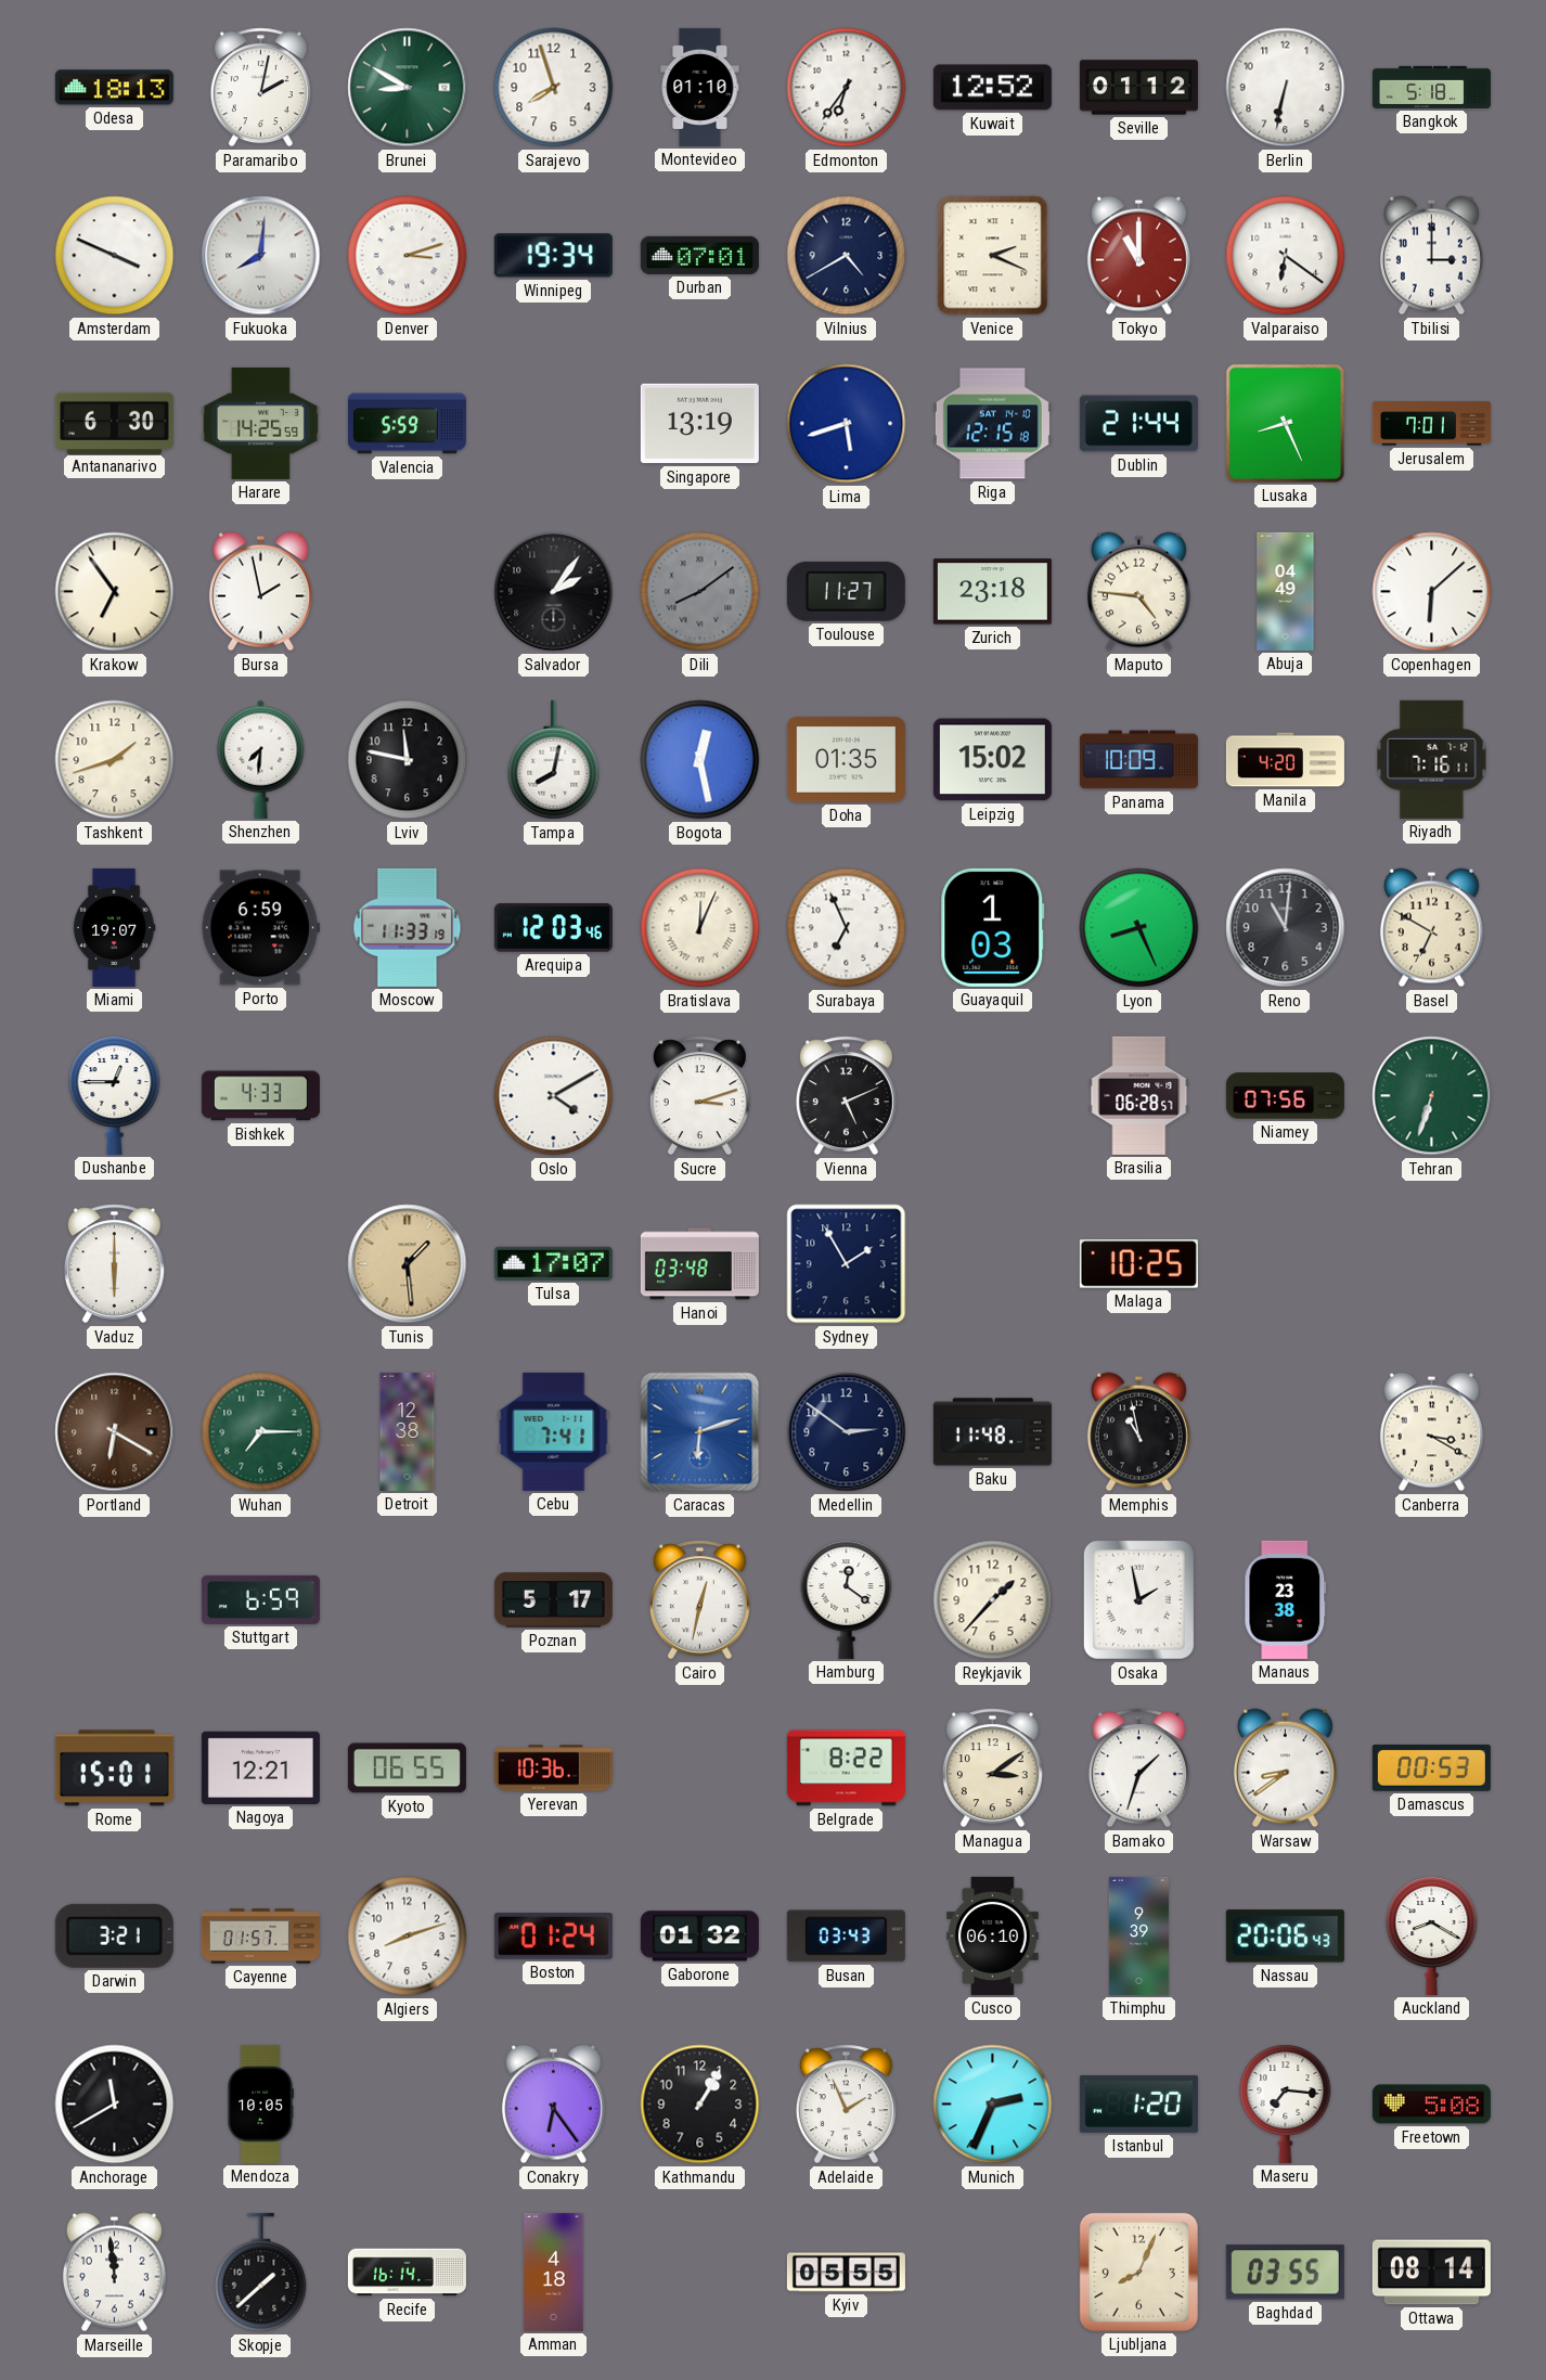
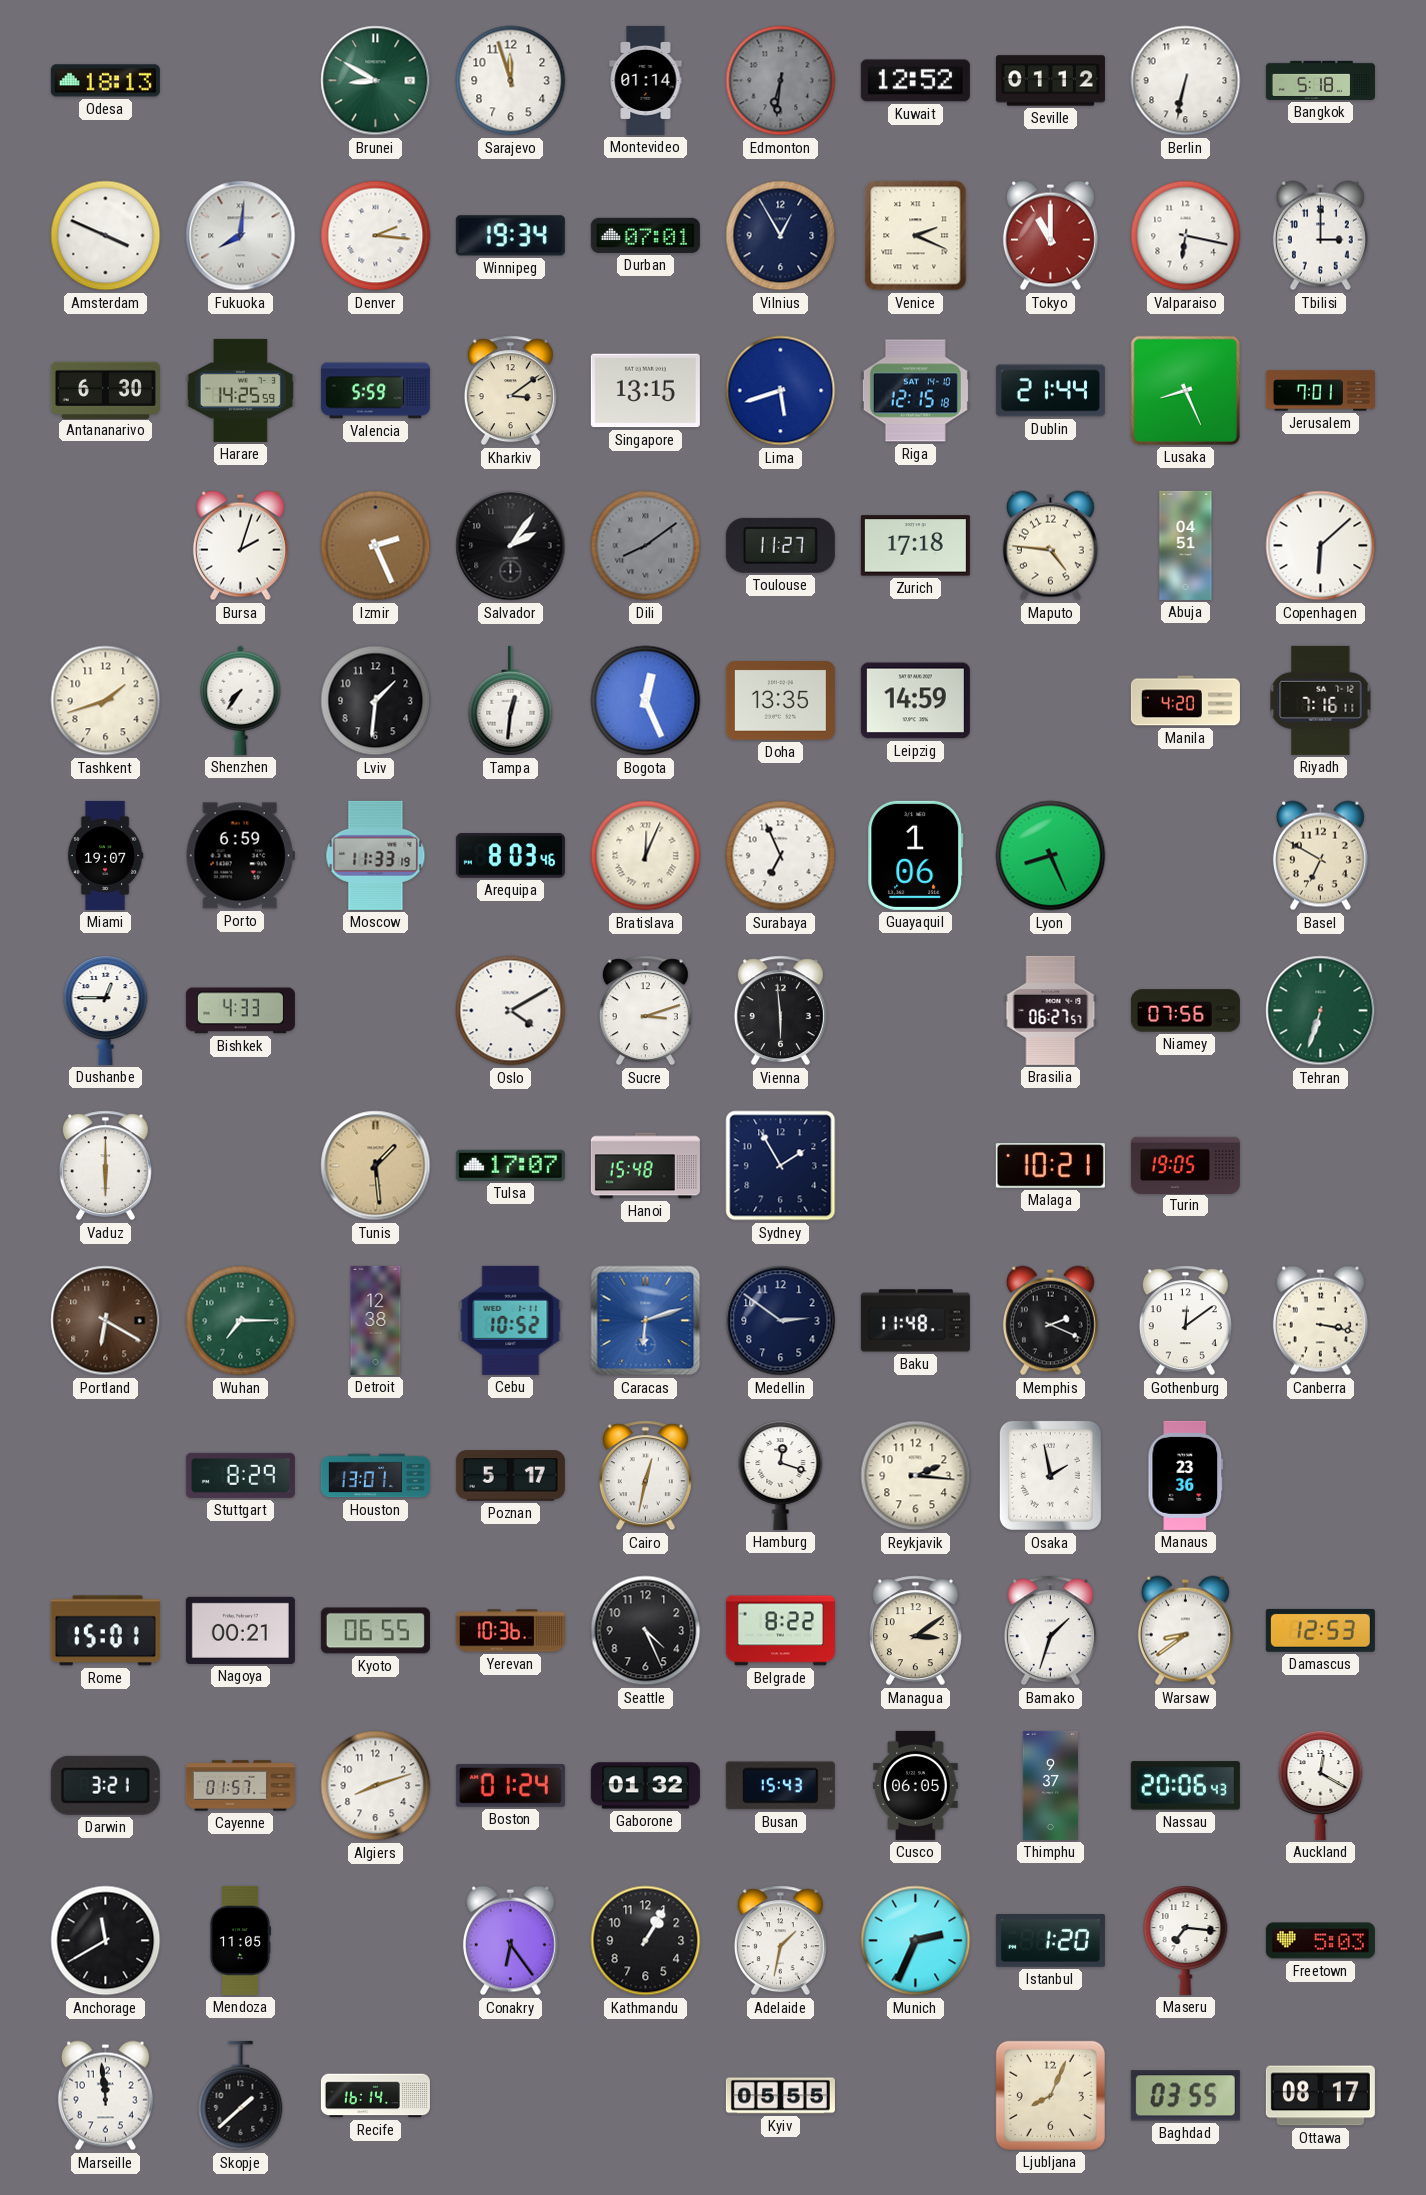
Paramaribo: 2:02 -> none
Sarajevo: 7:57 -> 11:57
Montevideo: 01:10 -> 01:14
Edmonton: 6:36 -> 6:31
Edmonton dial: white -> grey
Denver: 3:12 -> 2:16
Vilnius: 4:40 -> 12:55
Valparaiso: 6:21 -> 6:17
Kharkiv: none -> 3:09
Singapore: 13:19 -> 13:15
Krakow: 6:54 -> none
Bursa: 1:58 -> 2:03
Izmir: none -> 2:26
Zurich: 23:18 -> 17:18
Abuja: 04:49 -> 04:51
Shenzhen: 7:31 -> 7:36
Lviv: 11:47 -> 1:31
Tampa: 8:02 -> 12:31
Bogota: 12:28 -> 12:26
Doha: 01:35 -> 13:35
Leipzig: 15:02 -> 14:59
Panama: 10:09 -> none
Arequipa: 12:03 -> 8:03
Guayaquil: 1:03 -> 1:06
Reno: 11:01 -> none
Vienna: 5:11 -> 5:59
Brasilia: 06:28 -> 06:27
Hanoi: 03:48 -> 15:48
Malaga: 10:25 -> 10:21
Turin: none -> 19:05
Cebu: 7:41 -> 10:52
Memphis: 10:58 -> 2:19
Gothenburg: none -> 12:09
Canberra: 3:20 -> 3:17
Stuttgart: 6:59 -> 8:29
Houston: none -> 13:01
Hamburg: 12:21 -> 12:18
Reykjavik: 1:37 -> 2:16
Manaus: 23:38 -> 23:36
Nagoya: 12:21 -> 00:21
Seattle: none -> 4:26
Damascus: 00:53 -> 12:53
Busan: 03:43 -> 15:43
Cusco: 06:10 -> 06:05
Thimphu: 9:39 -> 9:37
Auckland: 8:20 -> 12:20
Mendoza: 10:05 -> 11:05
Adelaide: 1:56 -> 1:32
Freetown: 5:08 -> 5:03
Amman: 4:18 -> none
Ottawa: 08:14 -> 08:17
